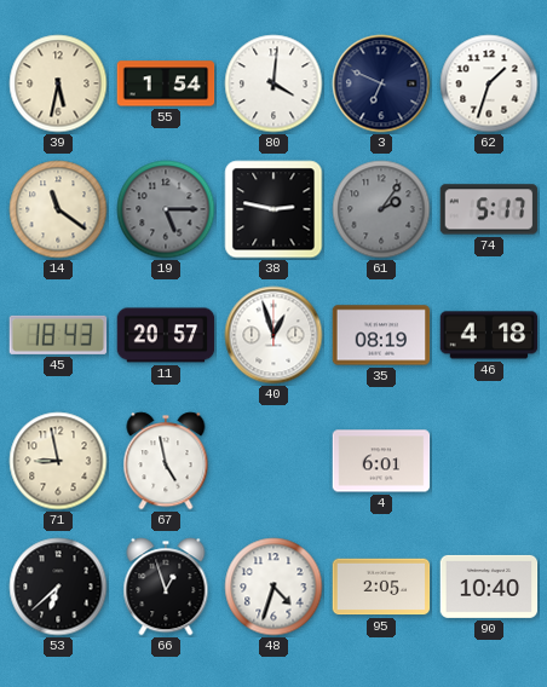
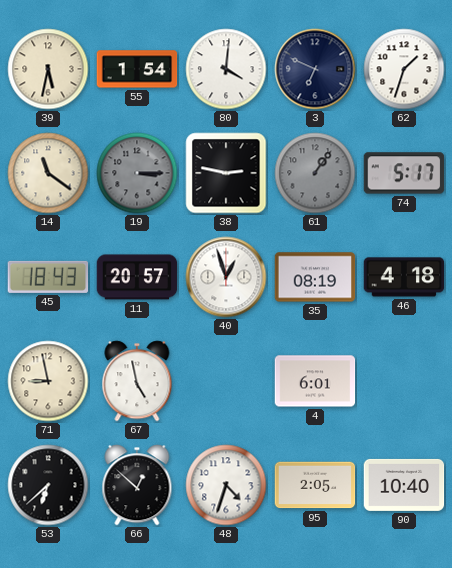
19: 5:15 -> 3:15
61: 2:06 -> 1:06
66: 12:57 -> 12:52
